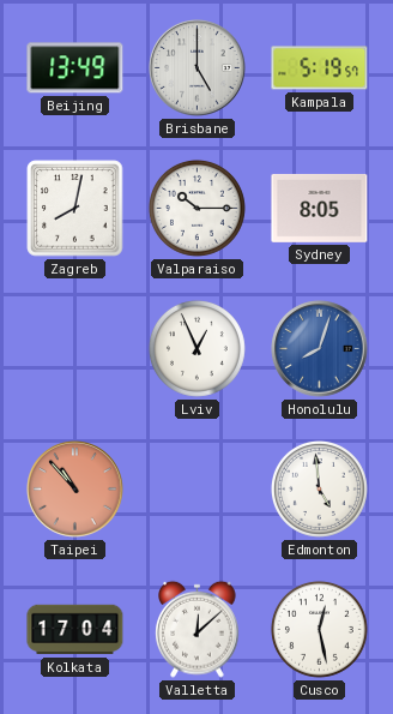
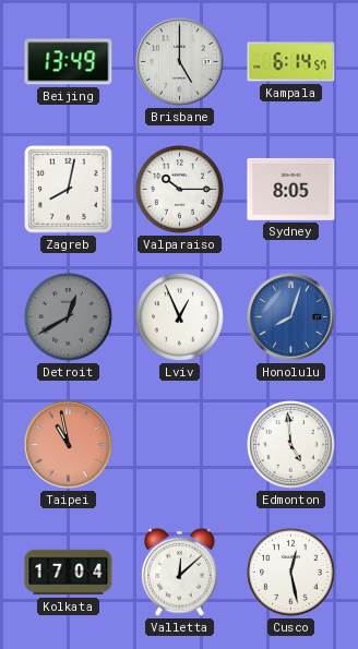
Kampala: 5:19 -> 6:14
Detroit: none -> 12:40
Taipei: 10:53 -> 10:58
